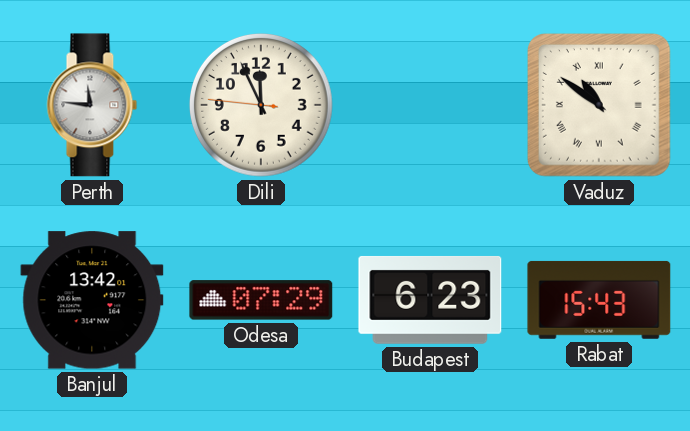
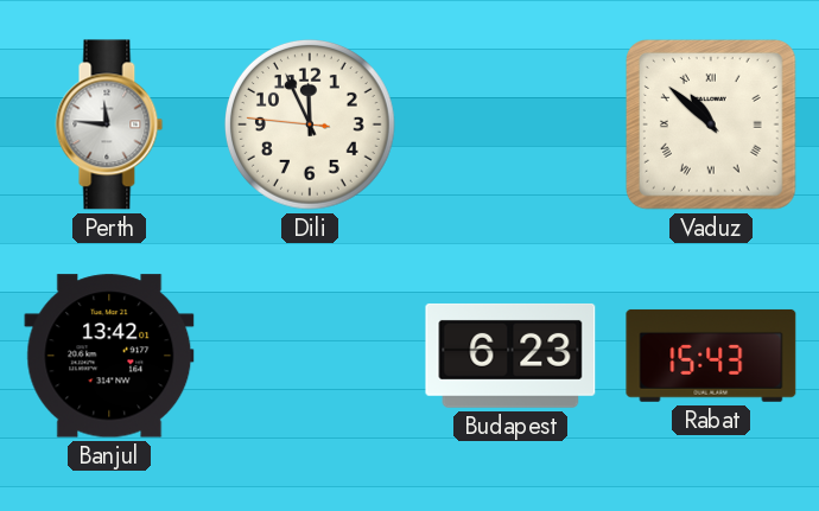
Vaduz: 10:51 -> 10:52
Odesa: 07:29 -> none
